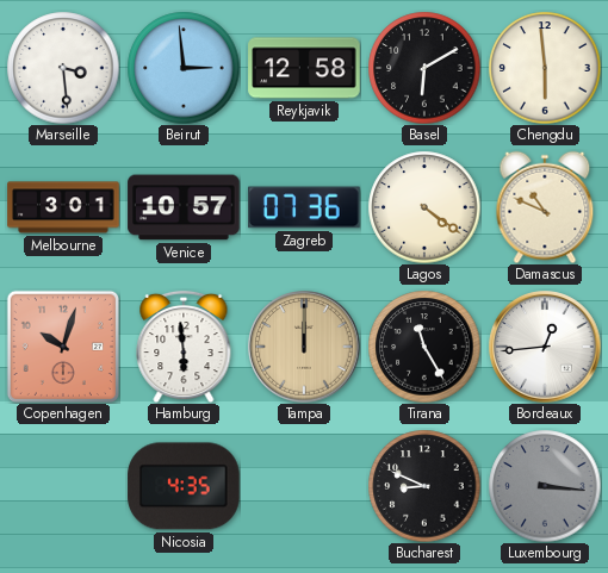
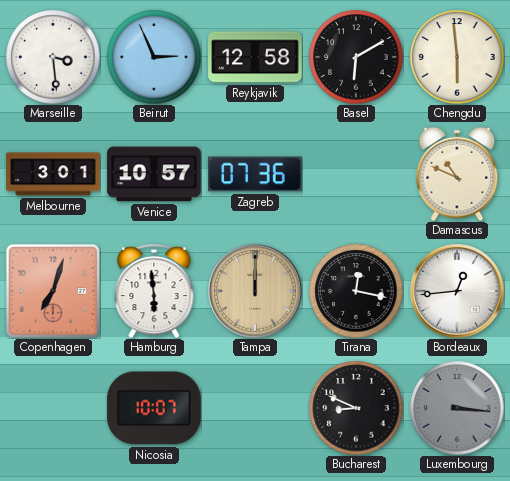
Beirut: 2:59 -> 2:56
Lagos: 4:21 -> none
Copenhagen: 10:03 -> 7:03
Tirana: 11:25 -> 12:17
Nicosia: 4:35 -> 10:07
